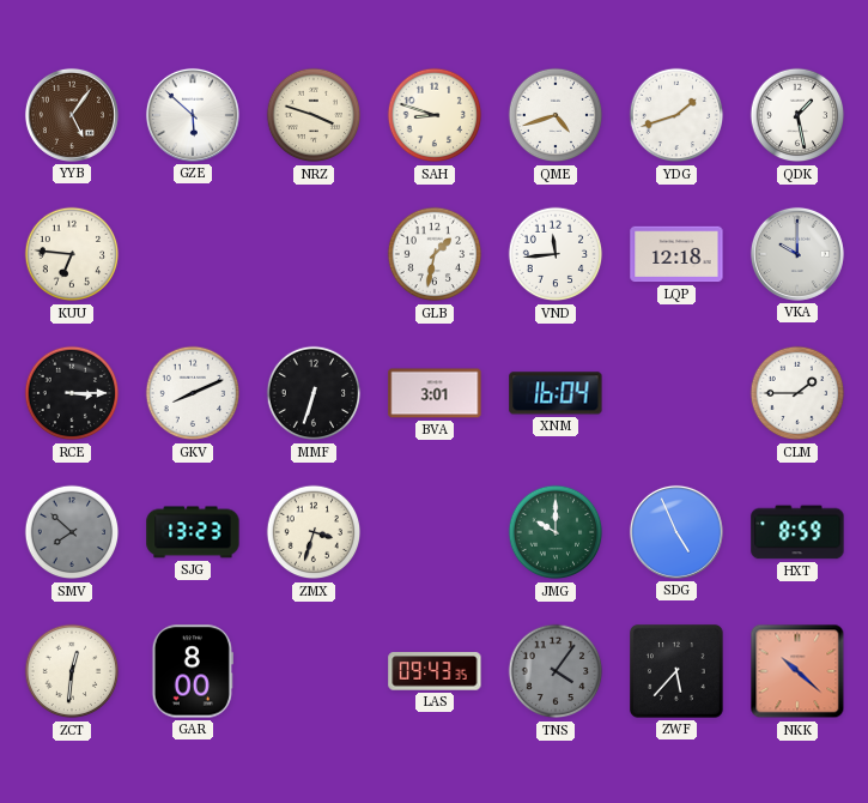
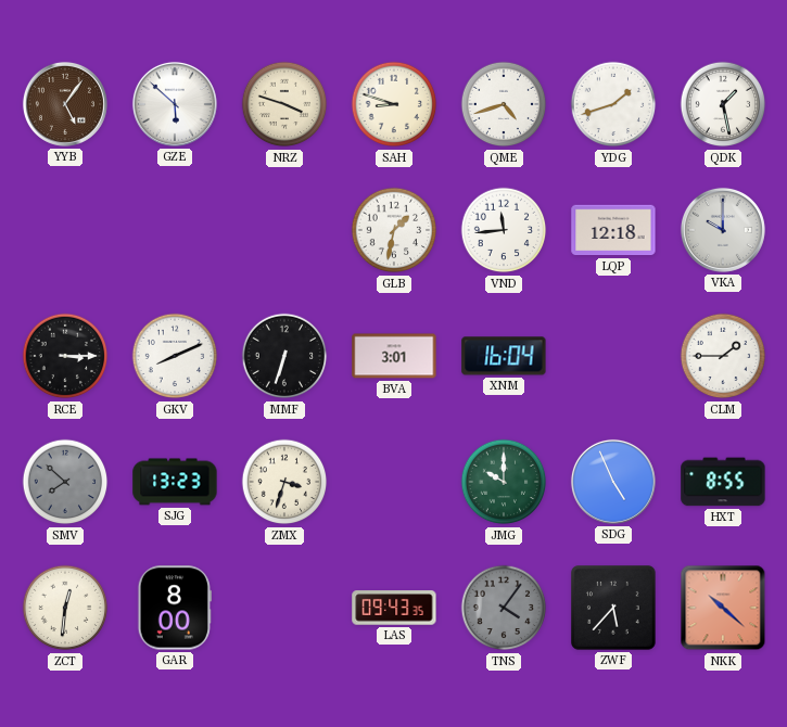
KUU: 6:46 -> none
HXT: 8:59 -> 8:55
